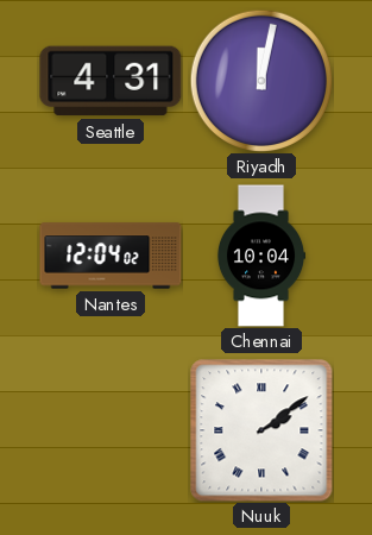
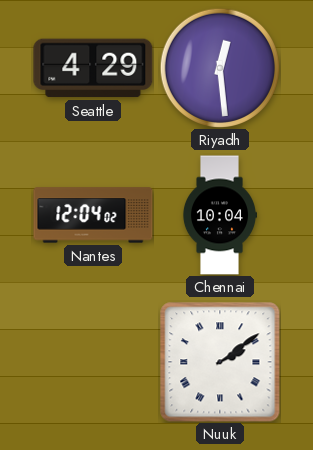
Seattle: 4:31 -> 4:29
Riyadh: 12:02 -> 12:29
